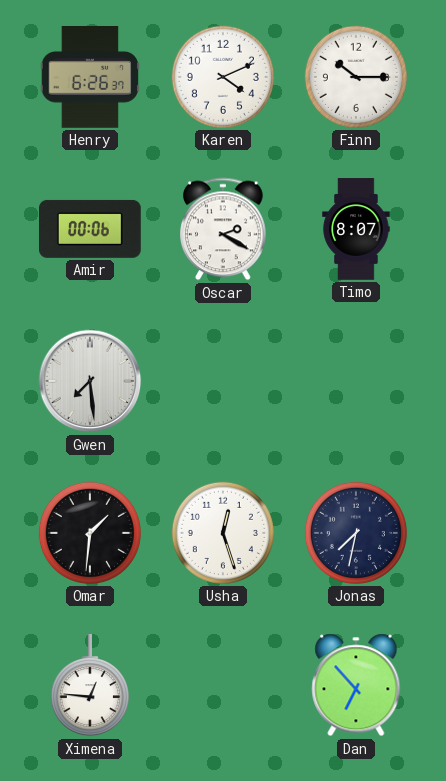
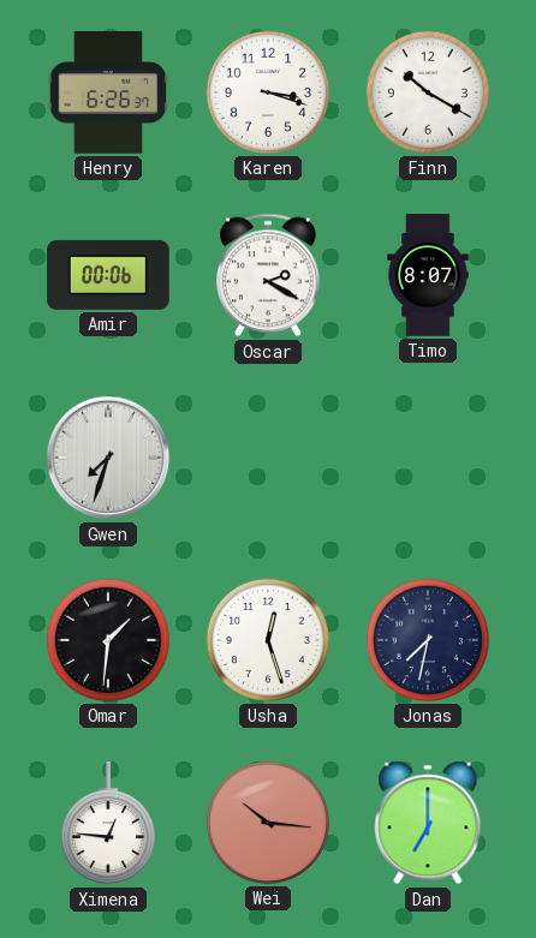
Karen: 4:11 -> 3:18
Finn: 10:15 -> 10:20
Gwen: 7:29 -> 7:33
Wei: none -> 10:16
Dan: 6:53 -> 7:00
